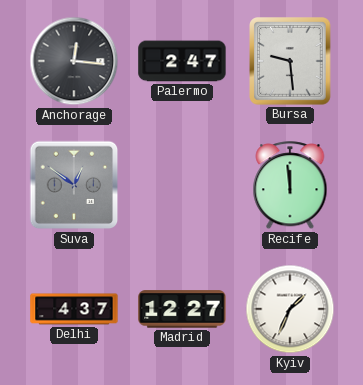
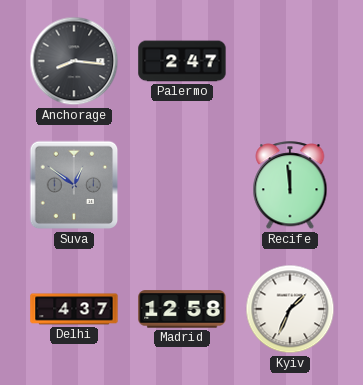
Anchorage: 12:16 -> 8:16
Bursa: 9:29 -> none
Madrid: 12:27 -> 12:58
